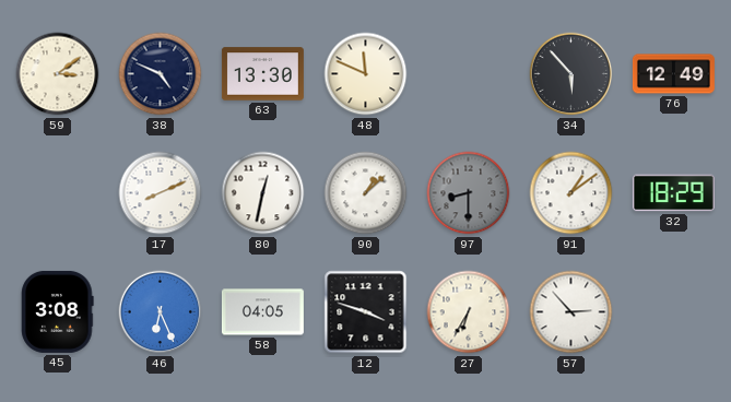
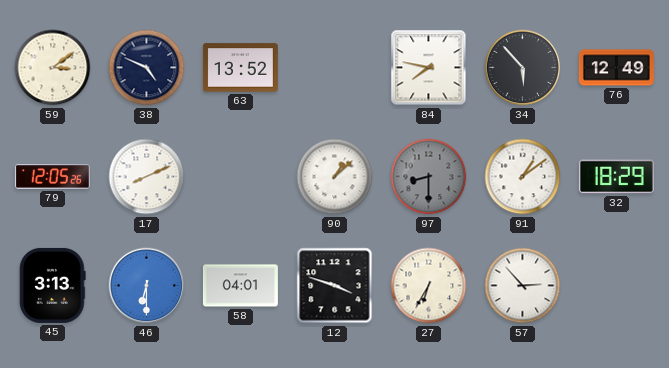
63: 13:30 -> 13:52
48: 11:49 -> none
84: none -> 7:47
79: none -> 12:05
80: 12:32 -> none
45: 3:08 -> 3:13
46: 6:26 -> 6:30
58: 04:05 -> 04:01
